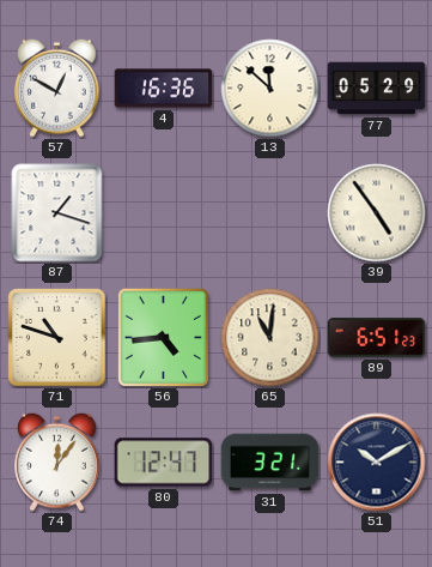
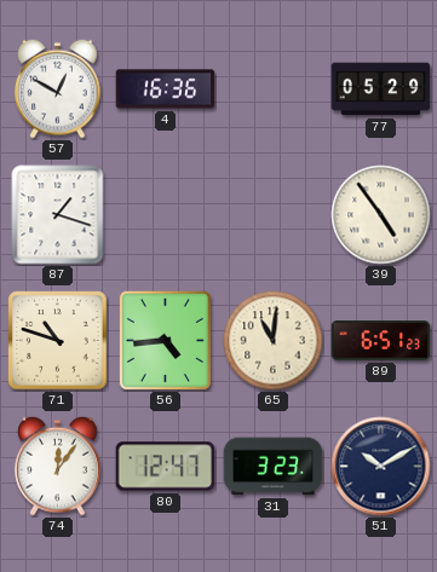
13: 11:52 -> none
31: 3:21 -> 3:23
